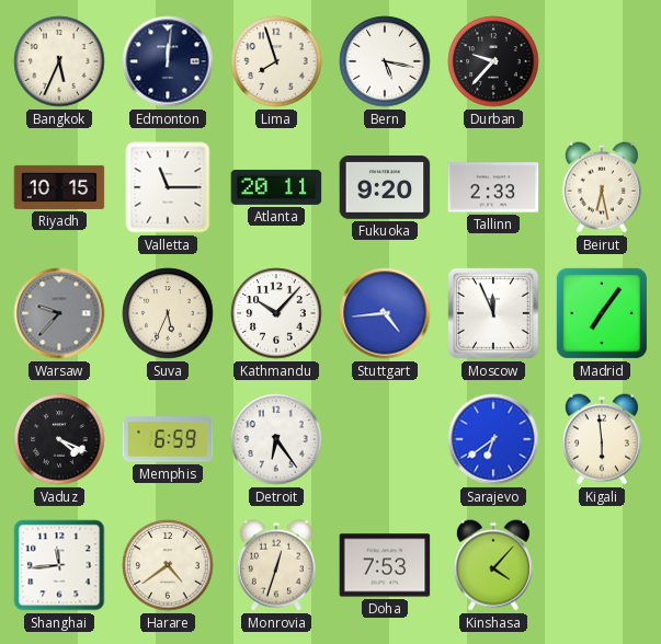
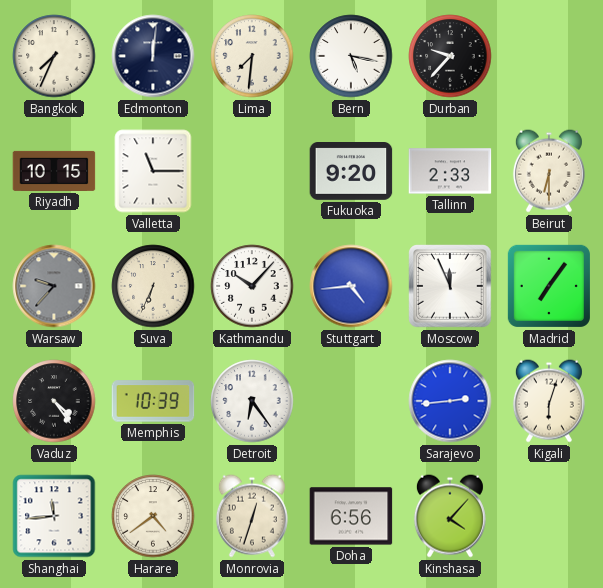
Bangkok: 5:34 -> 7:34
Lima: 7:57 -> 7:31
Atlanta: 20:11 -> none
Beirut: 6:28 -> 6:30
Suva: 5:34 -> 6:34
Vaduz: 4:19 -> 4:24
Memphis: 6:59 -> 10:39
Sarajevo: 6:39 -> 2:44
Kigali: 5:59 -> 6:03
Doha: 7:53 -> 6:56
